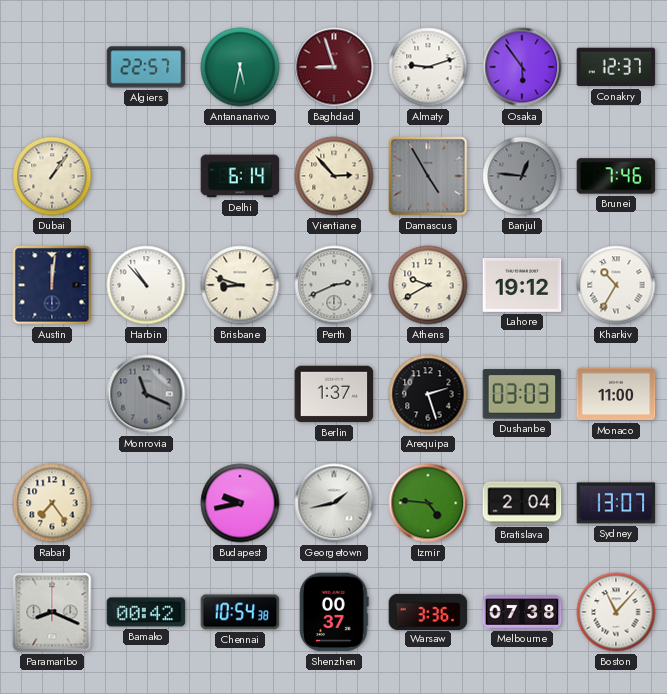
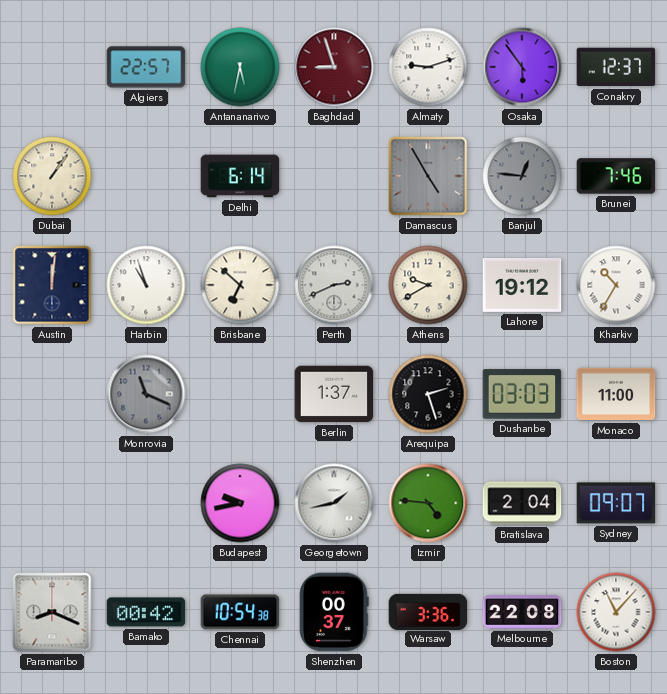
Vientiane: 2:53 -> none
Harbin: 10:53 -> 10:57
Brisbane: 8:48 -> 6:52
Rabat: 7:24 -> none
Sydney: 13:07 -> 09:07
Melbourne: 07:38 -> 22:08
